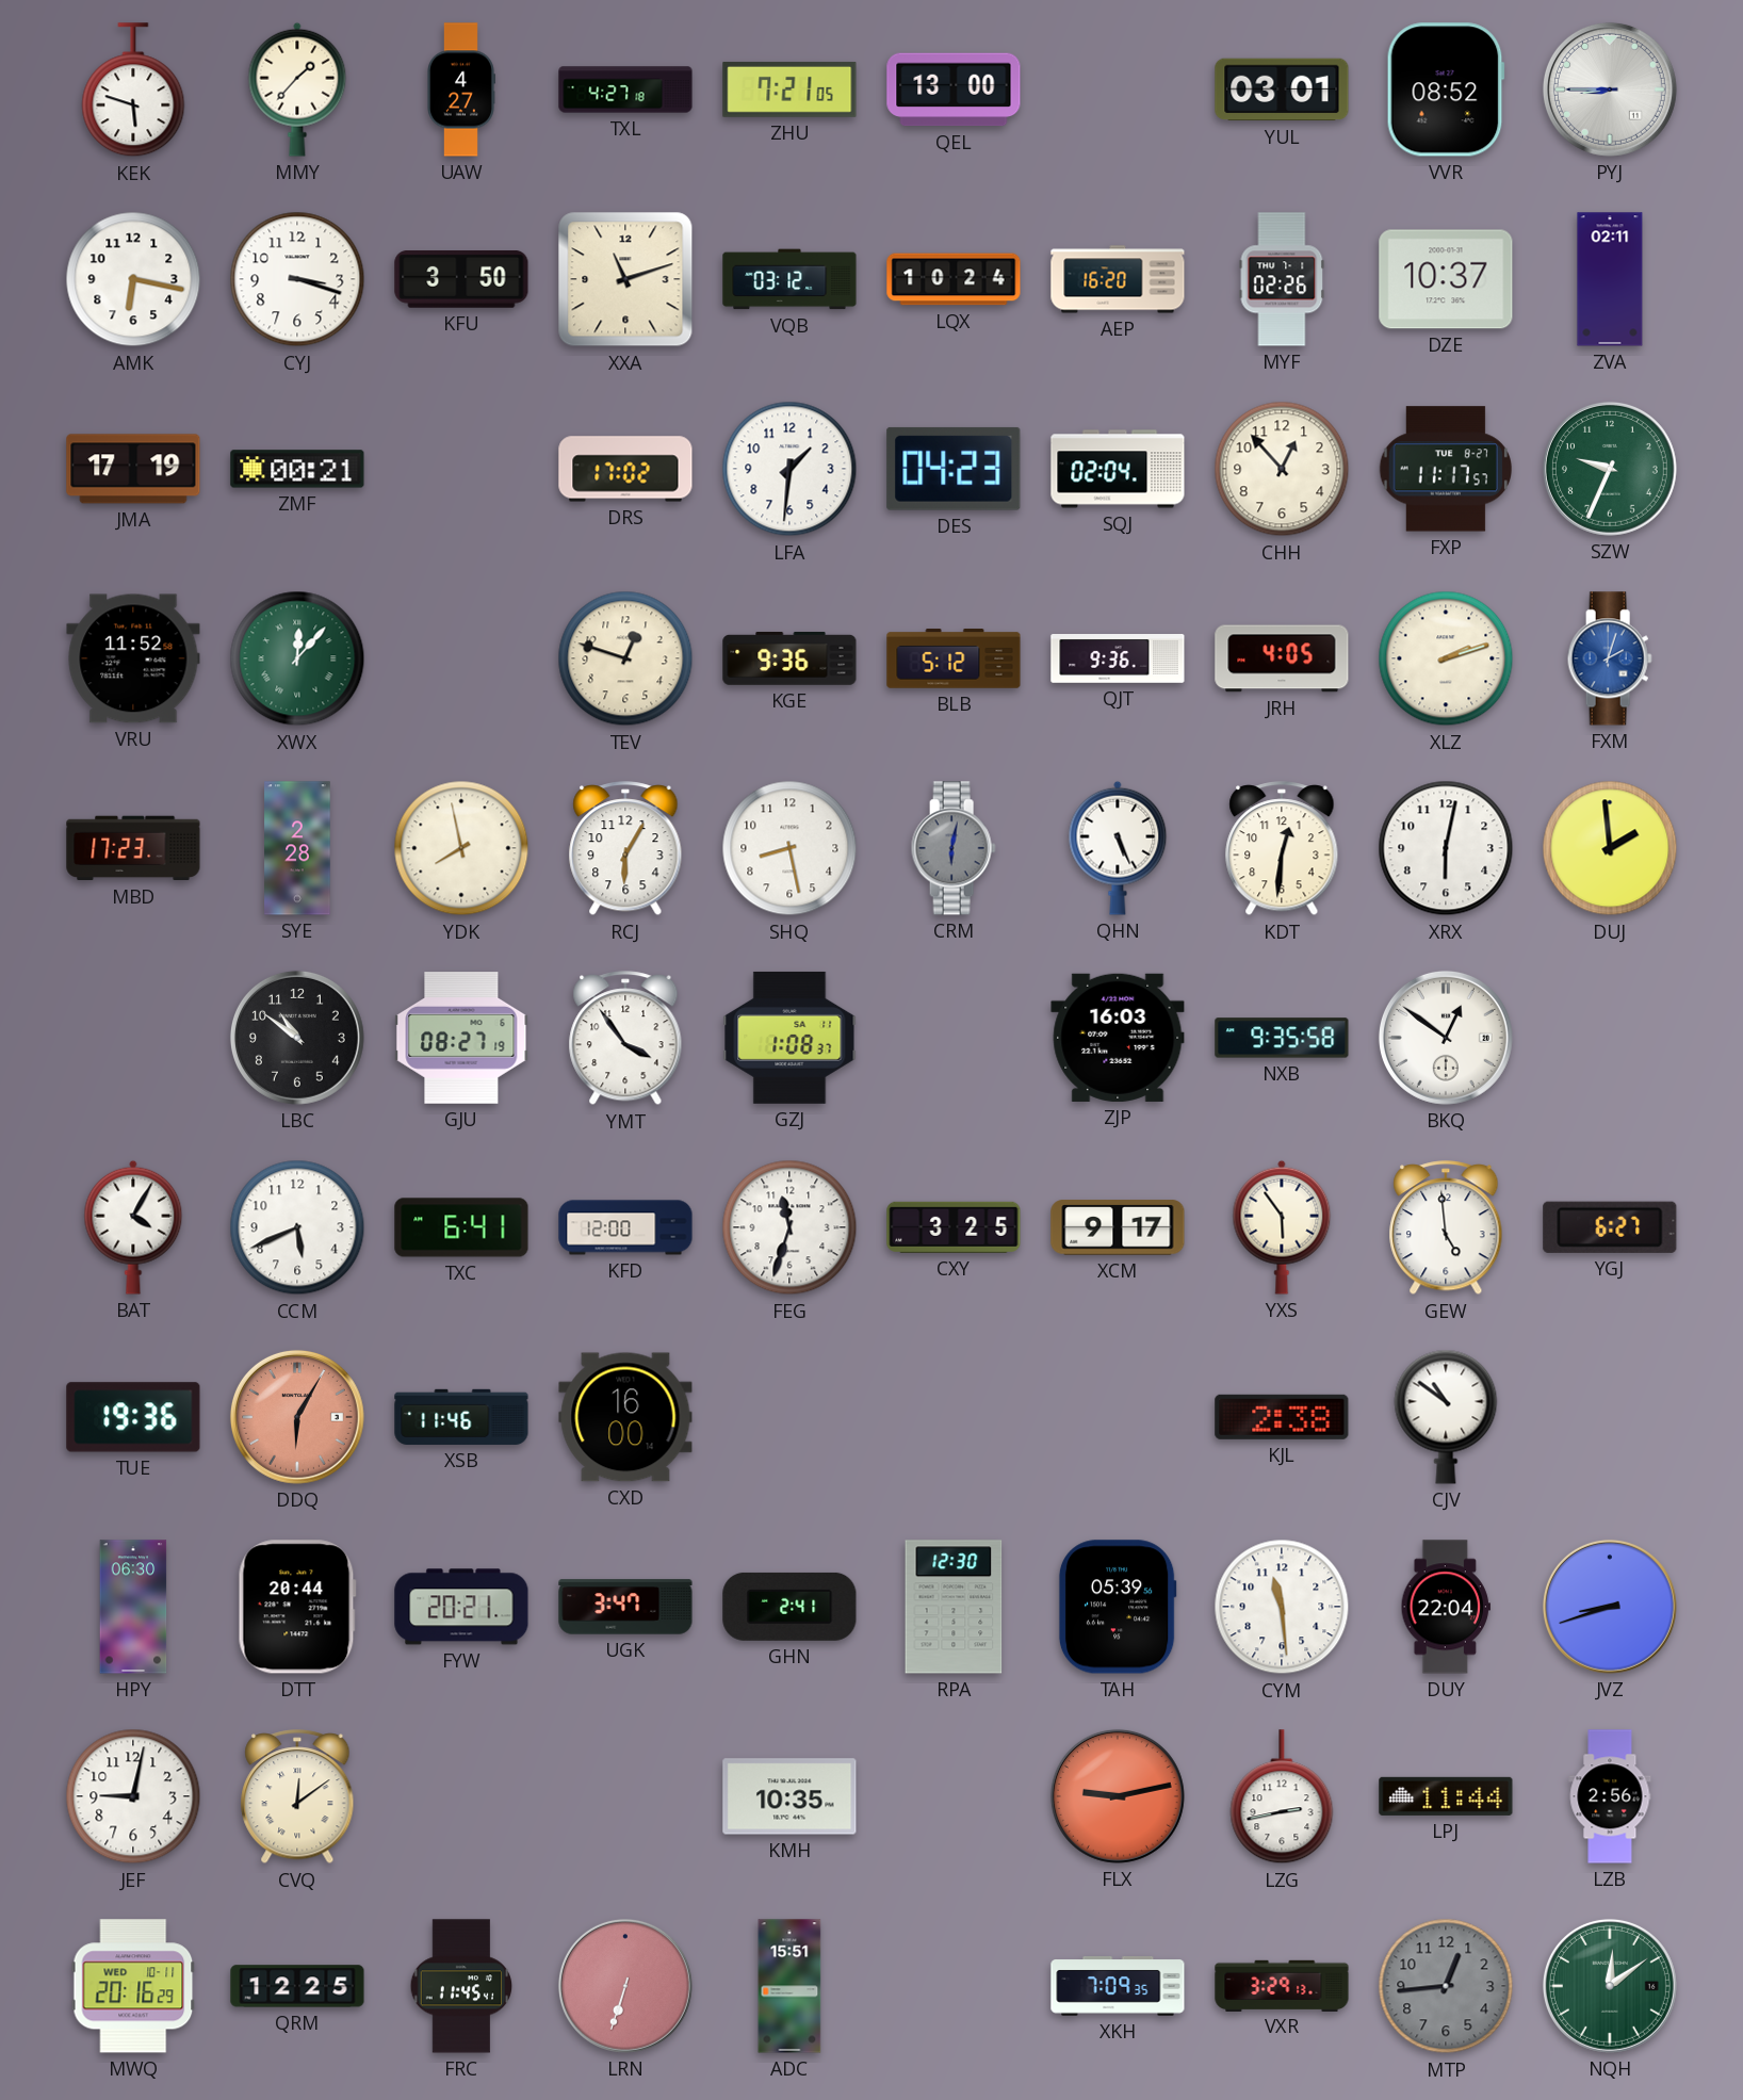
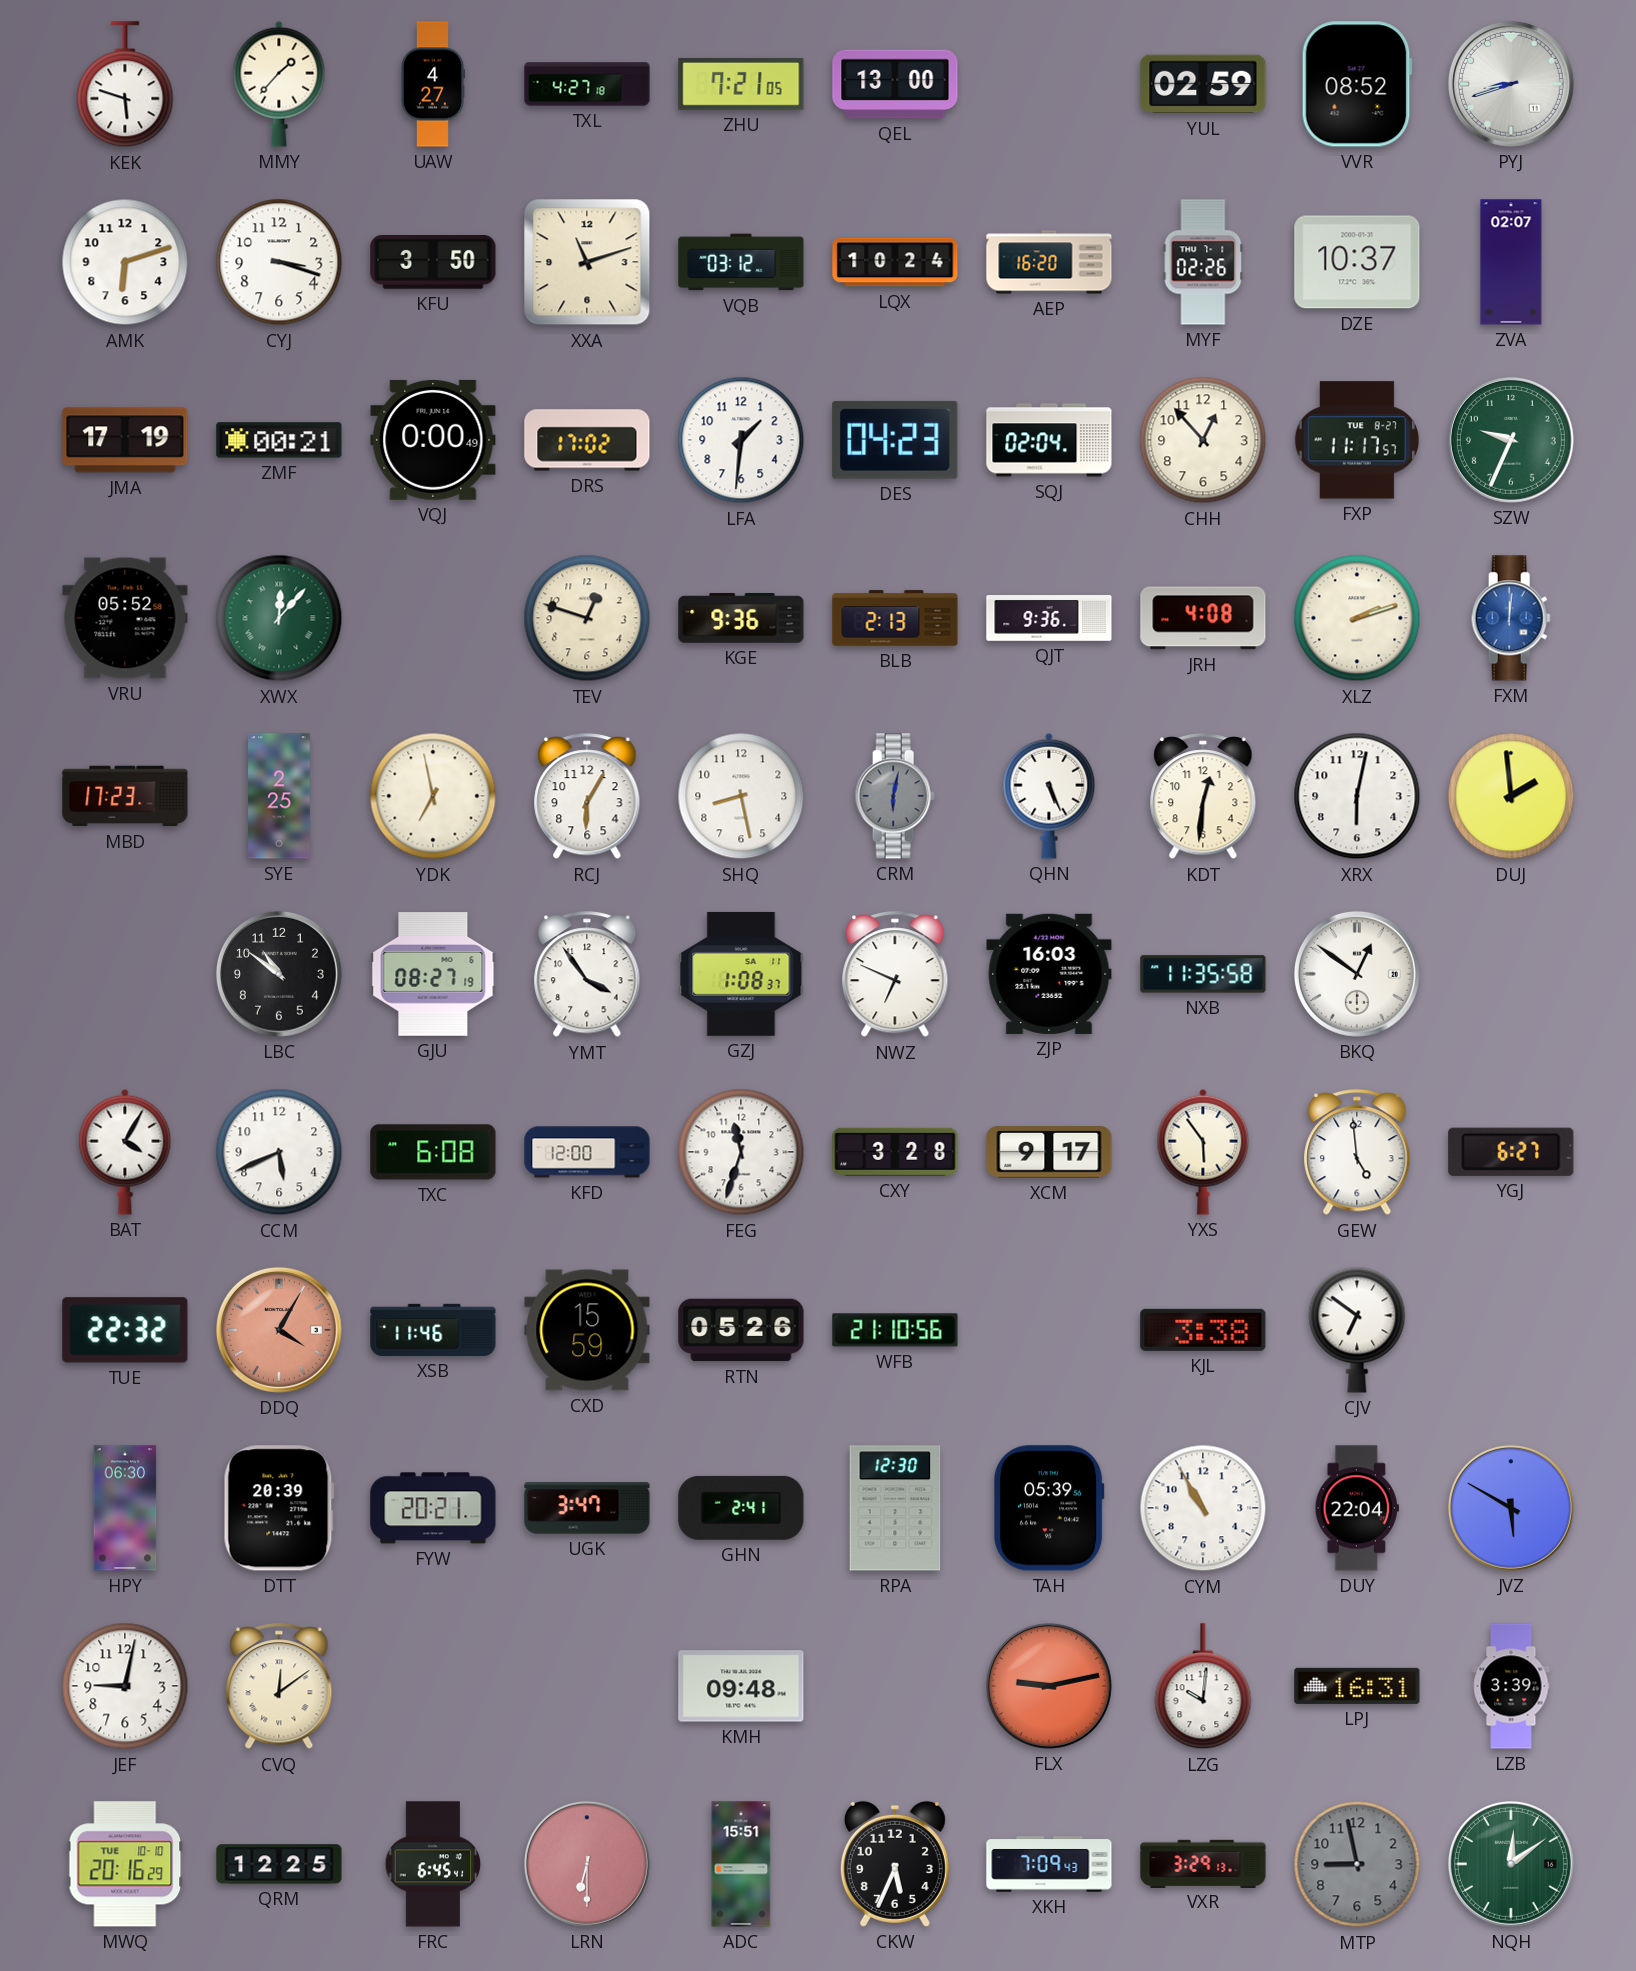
YUL: 03:01 -> 02:59
PYJ: 8:45 -> 8:42
AMK: 6:17 -> 6:12
ZVA: 02:11 -> 02:07
VQJ: none -> 0:00
VRU: 11:52 -> 05:52
BLB: 5:12 -> 2:13
JRH: 4:05 -> 4:08
FXM: 2:03 -> 12:01
SYE: 2:28 -> 2:25
YDK: 7:58 -> 6:58
NWZ: none -> 6:49
NXB: 9:35 -> 11:35
TXC: 6:41 -> 6:08
CXY: 3:25 -> 3:28
TUE: 19:36 -> 22:32
DDQ: 6:05 -> 4:05
CXD: 16:00 -> 15:59
RTN: none -> 05:26
WFB: none -> 21:10
KJL: 2:38 -> 3:38
CJV: 10:51 -> 6:51
DTT: 20:44 -> 20:39
CYM: 11:29 -> 10:55
JVZ: 8:42 -> 5:50
KMH: 10:35 -> 09:48
LZG: 2:43 -> 10:01
LPJ: 11:44 -> 16:31
LZB: 2:56 -> 3:39
MWQ date: WED 10-11 -> TUE 10-10
FRC: 11:45 -> 6:45
LRN: 6:33 -> 6:30
CKW: none -> 5:34
XKH: 7:09:35 -> 7:09:43
MTP: 12:44 -> 8:58
